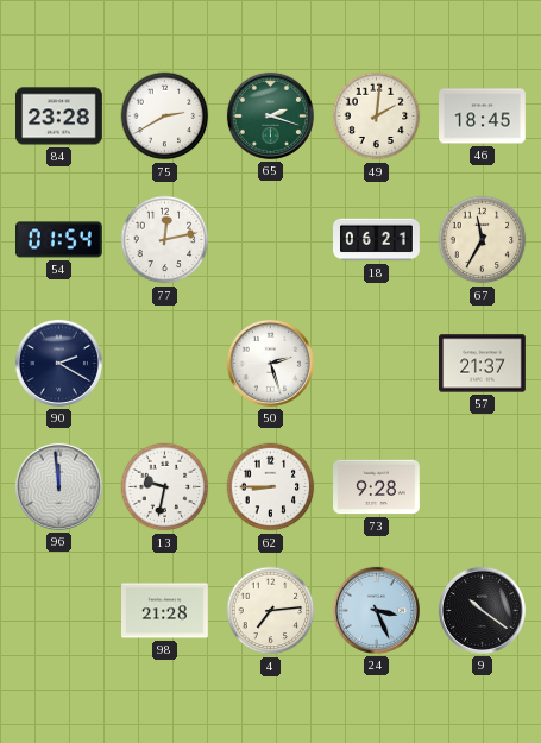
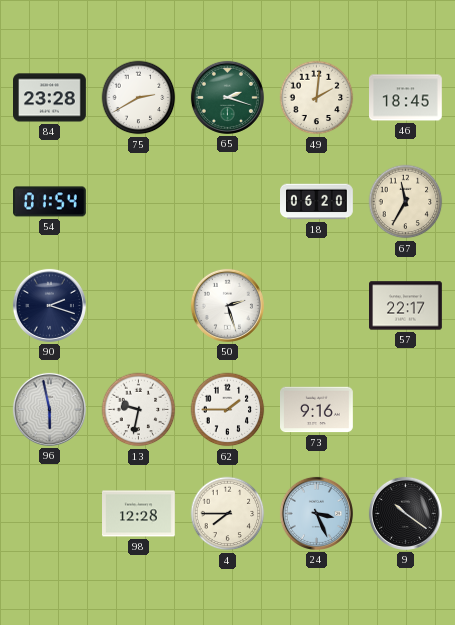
77: 12:13 -> none
18: 06:21 -> 06:20
90: 2:20 -> 2:18
57: 21:37 -> 22:17
96: 11:59 -> 5:58
62: 8:45 -> 1:45
73: 9:28 -> 9:16
98: 21:28 -> 12:28
4: 7:14 -> 7:45
